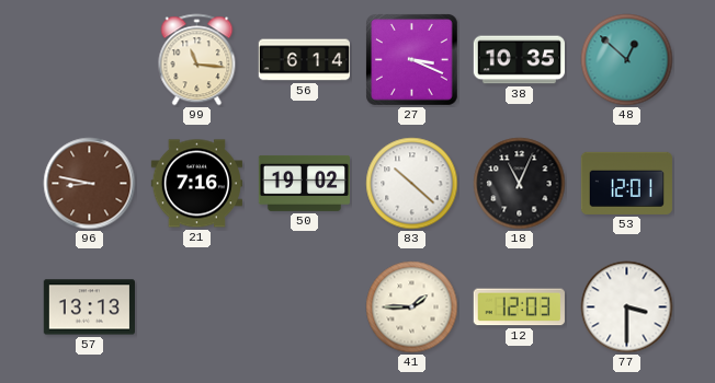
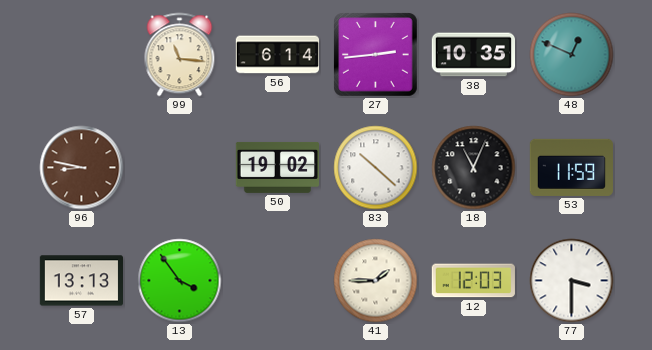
27: 3:19 -> 2:44
48: 12:52 -> 12:49
21: 7:16 -> none
53: 12:01 -> 11:59
13: none -> 3:54
